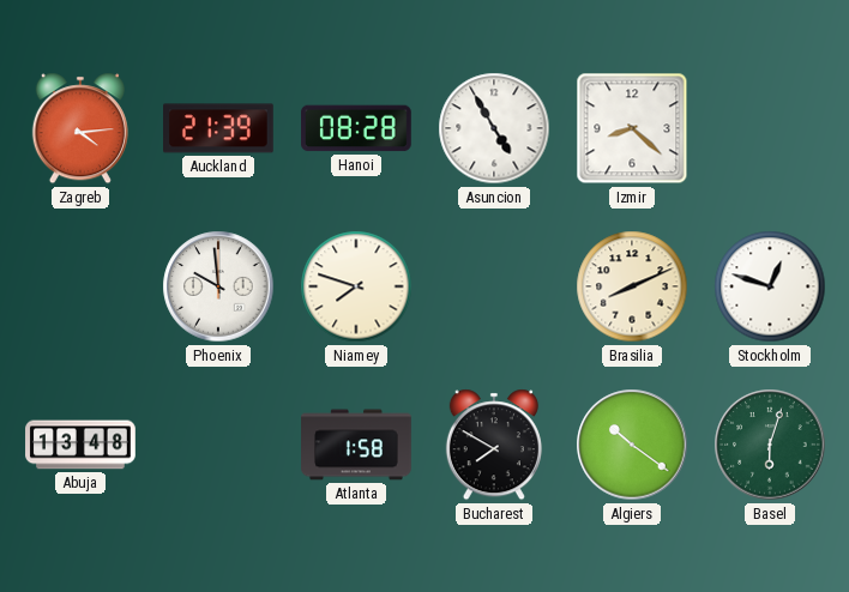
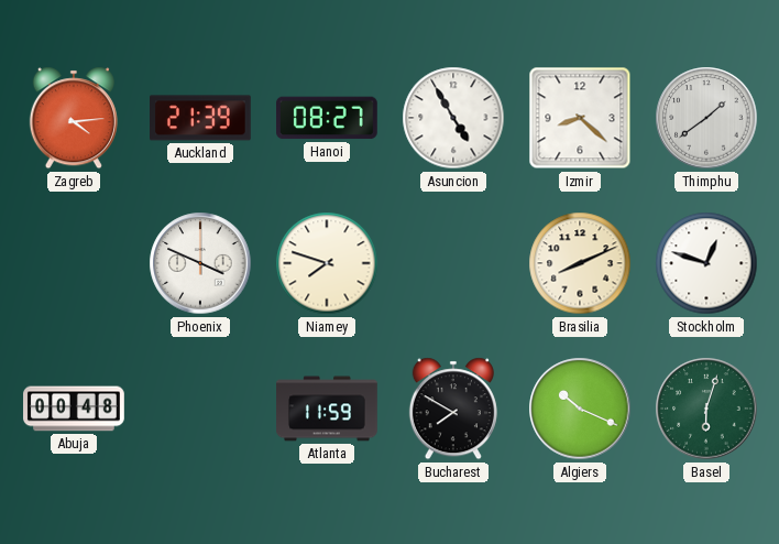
Hanoi: 08:28 -> 08:27
Thimphu: none -> 1:39
Phoenix: 9:59 -> 3:49
Abuja: 13:48 -> 00:48
Atlanta: 1:58 -> 11:59
Algiers: 10:21 -> 10:19
